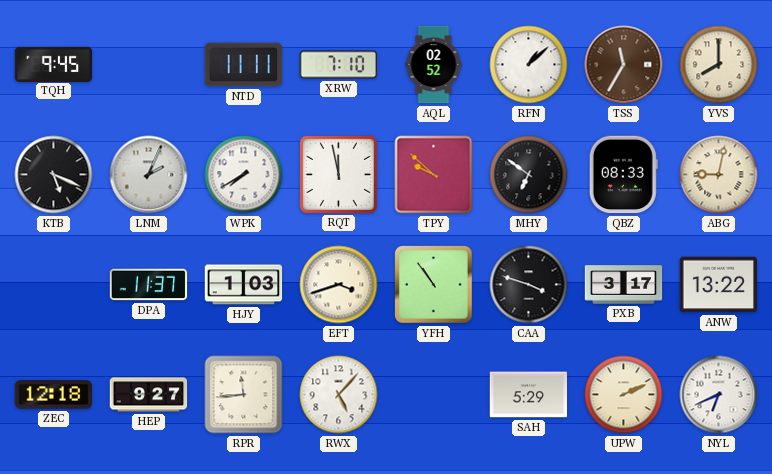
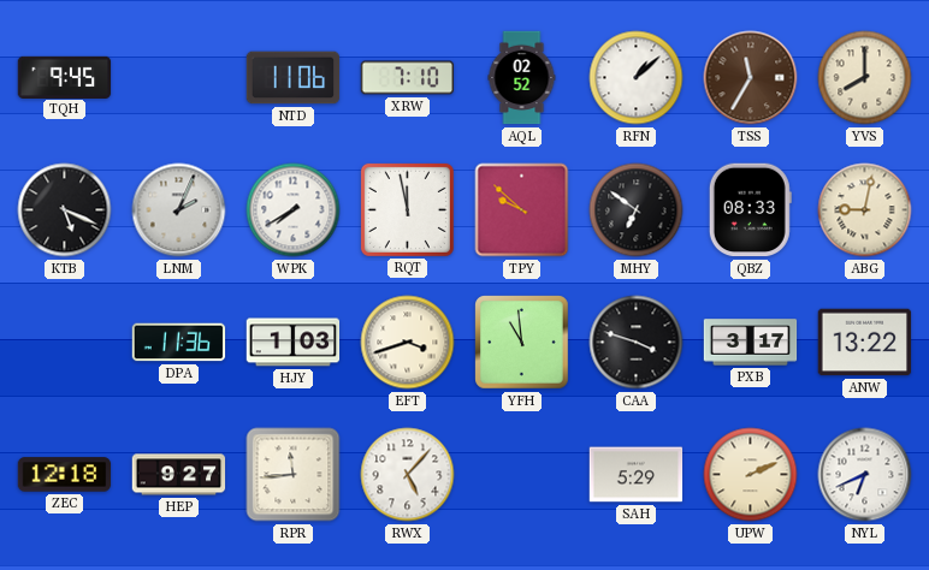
NTD: 11:11 -> 11:06
DPA: 11:37 -> 11:36
YFH: 10:54 -> 10:59
